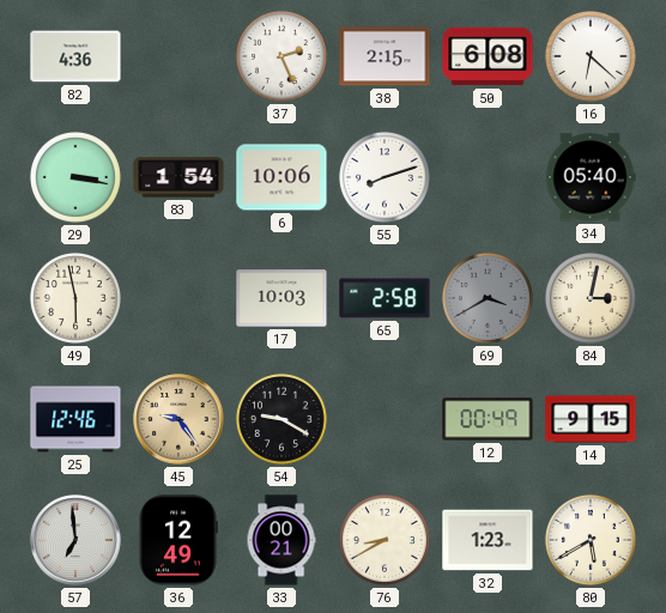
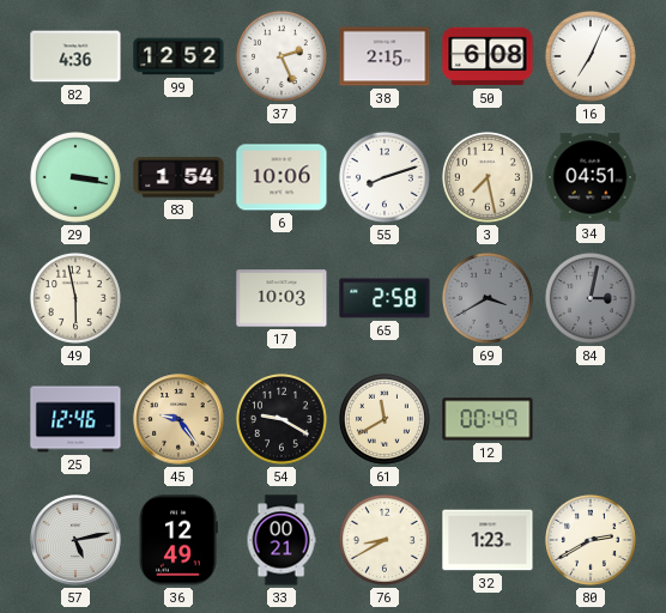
99: none -> 12:52
16: 6:22 -> 7:04
3: none -> 7:28
34: 05:40 -> 04:51
84 dial: cream -> grey
61: none -> 11:40
14: 9:15 -> none
57: 6:59 -> 5:13
80: 5:40 -> 2:40
